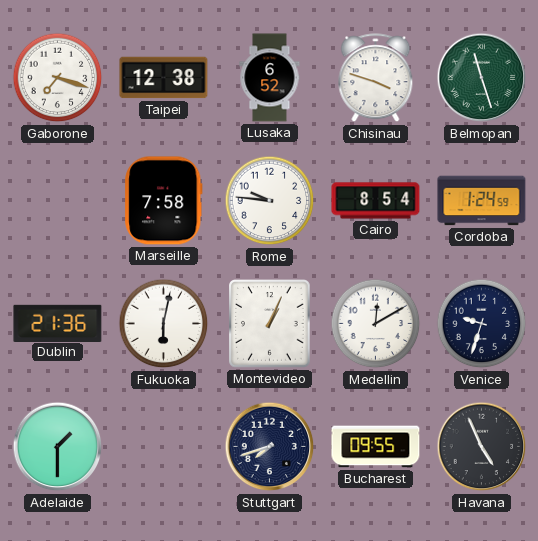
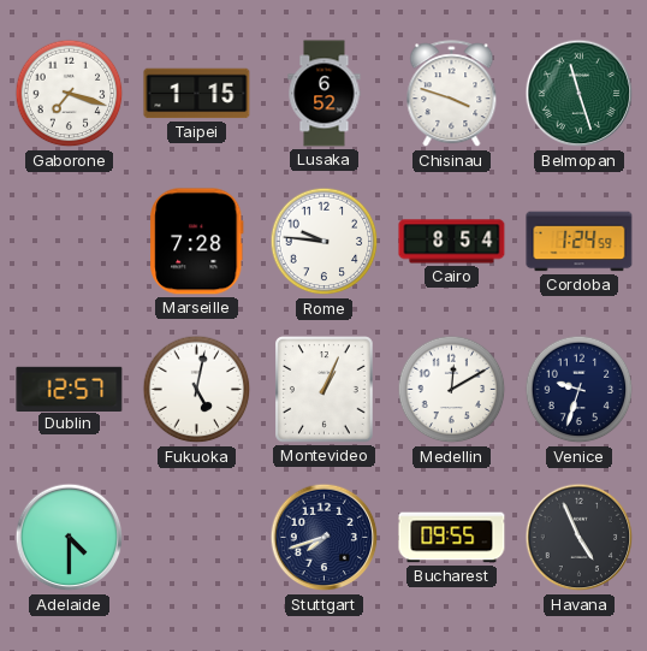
Taipei: 12:38 -> 1:15
Marseille: 7:58 -> 7:28
Dublin: 21:36 -> 12:57
Fukuoka: 6:02 -> 5:02
Adelaide: 1:30 -> 4:30
